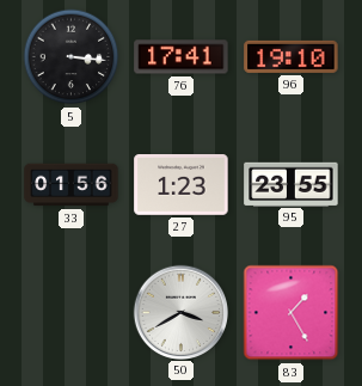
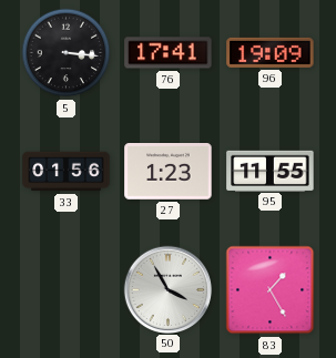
96: 19:10 -> 19:09
95: 23:55 -> 11:55
50: 3:40 -> 3:55
